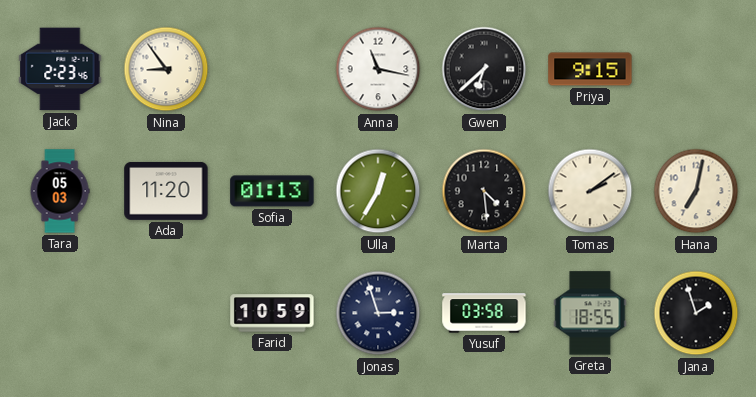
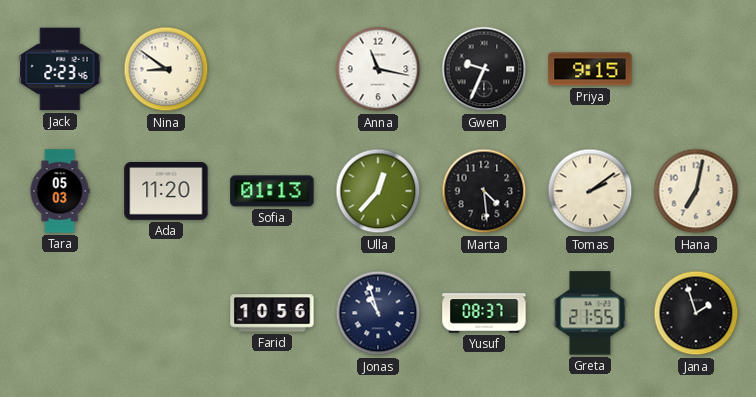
Nina: 8:54 -> 8:51
Gwen: 6:38 -> 9:34
Ulla: 12:35 -> 12:37
Farid: 10:59 -> 10:56
Jonas: 2:57 -> 10:57
Yusuf: 03:58 -> 08:37
Greta: 18:55 -> 21:55
